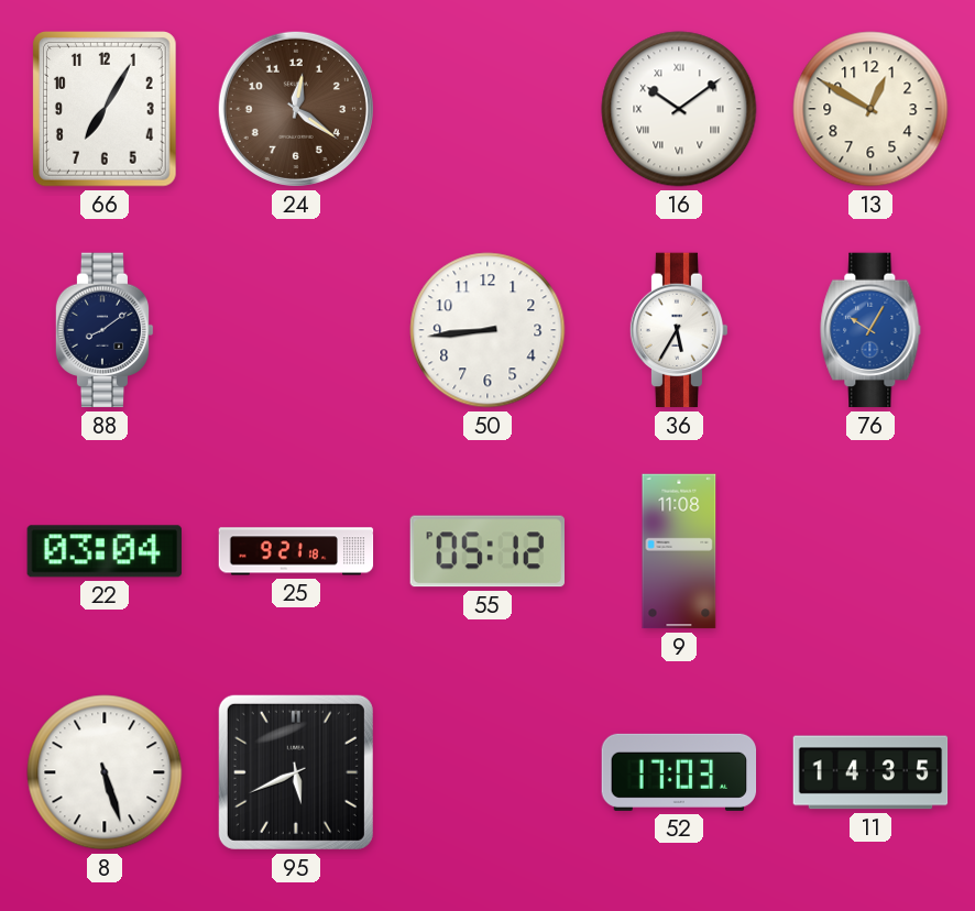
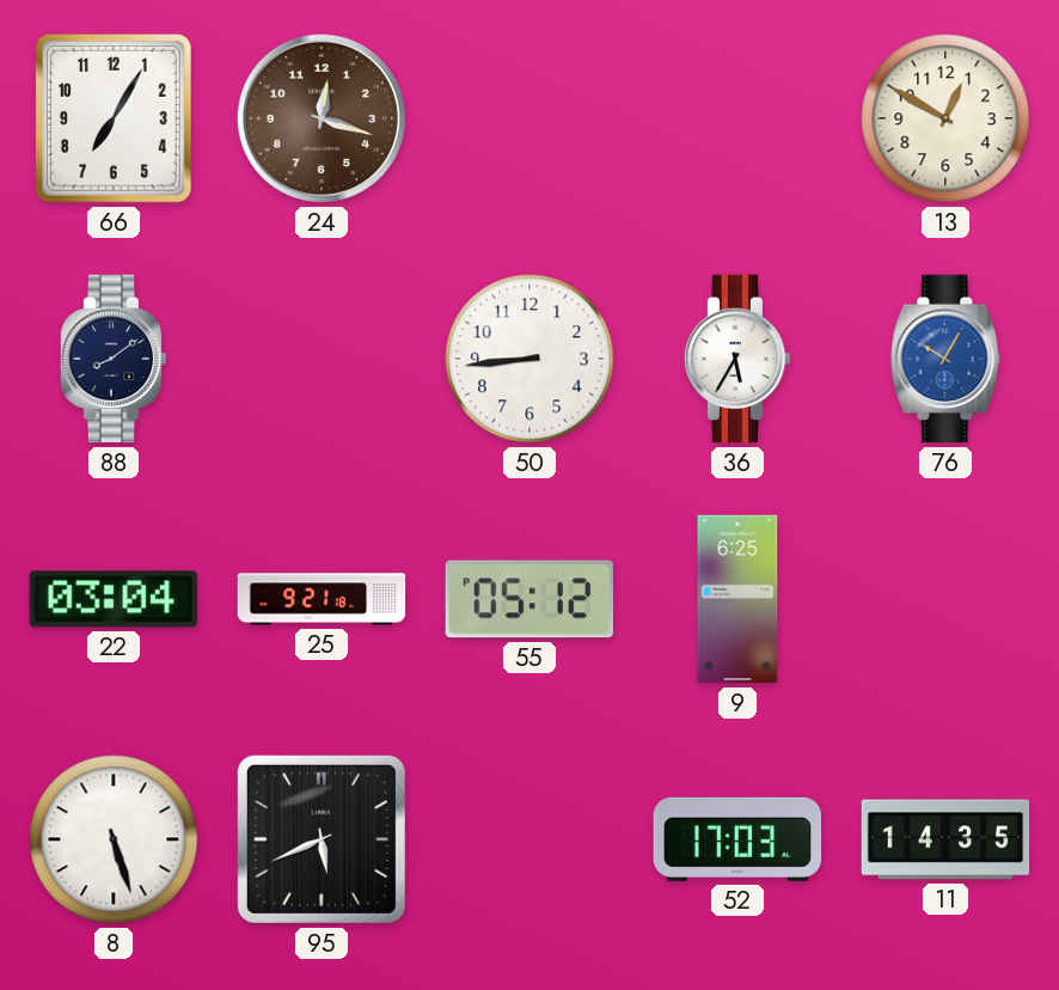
24: 12:21 -> 12:18
16: 10:09 -> none
9: 11:08 -> 6:25
